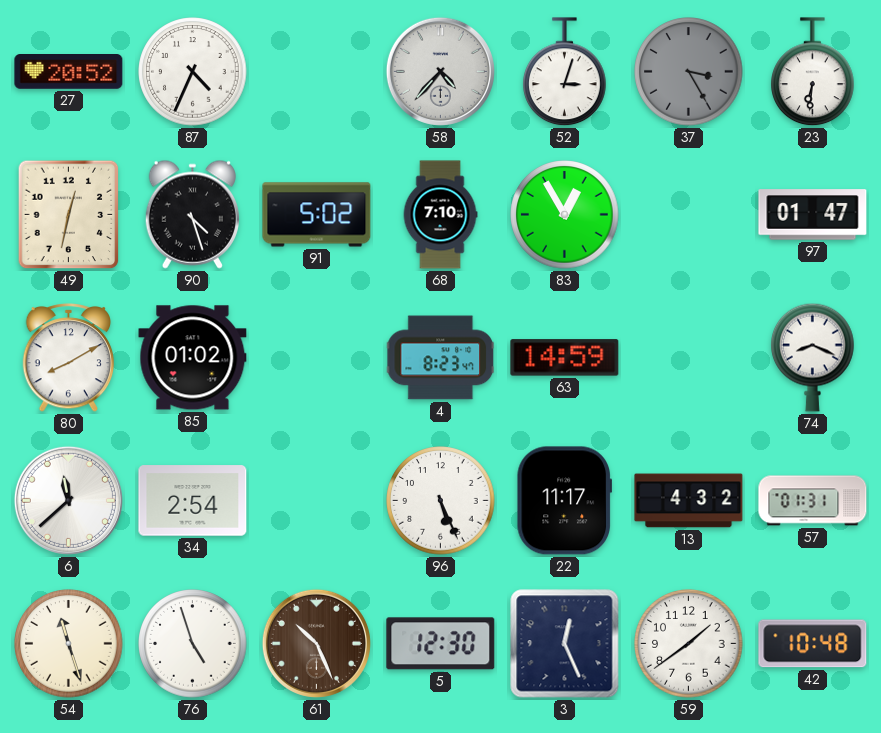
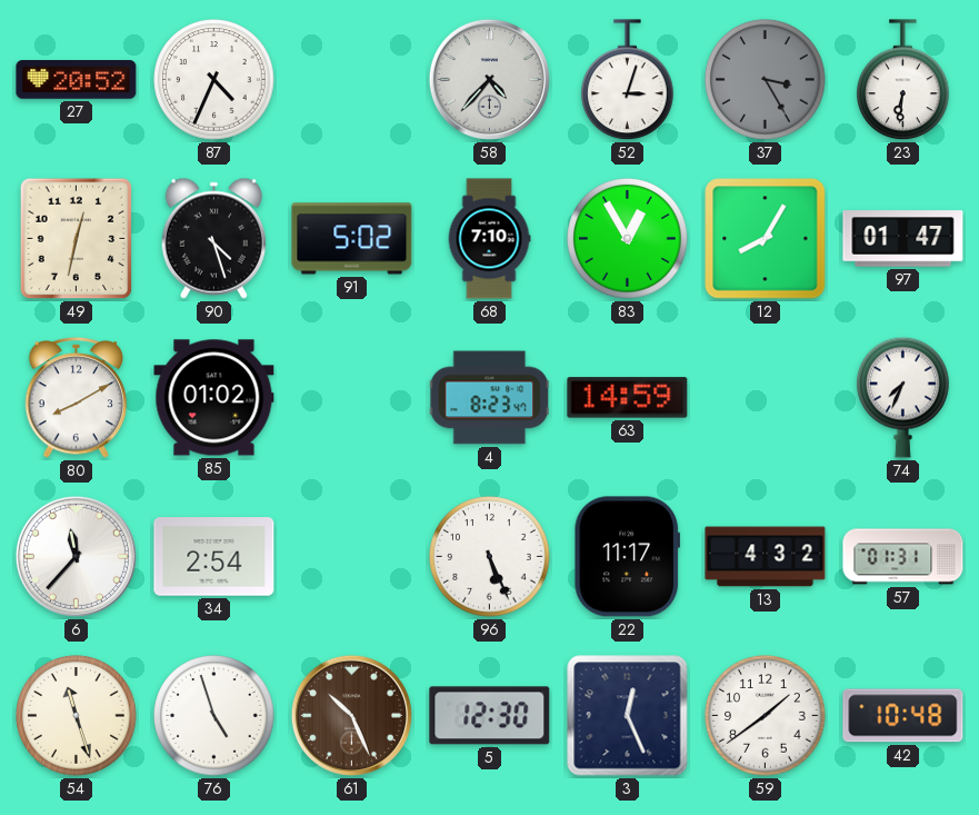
12: none -> 8:05
74: 8:19 -> 7:34
6: 11:38 -> 11:37
